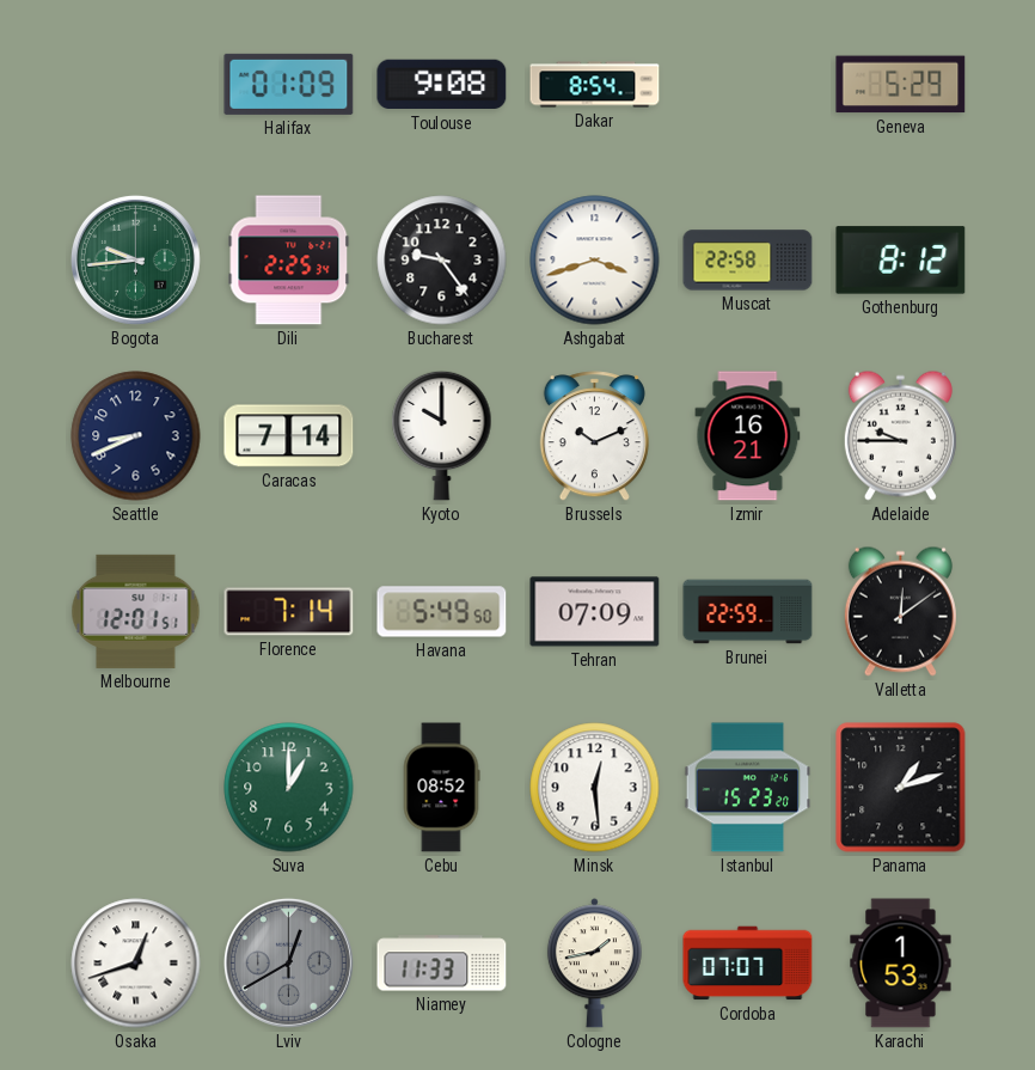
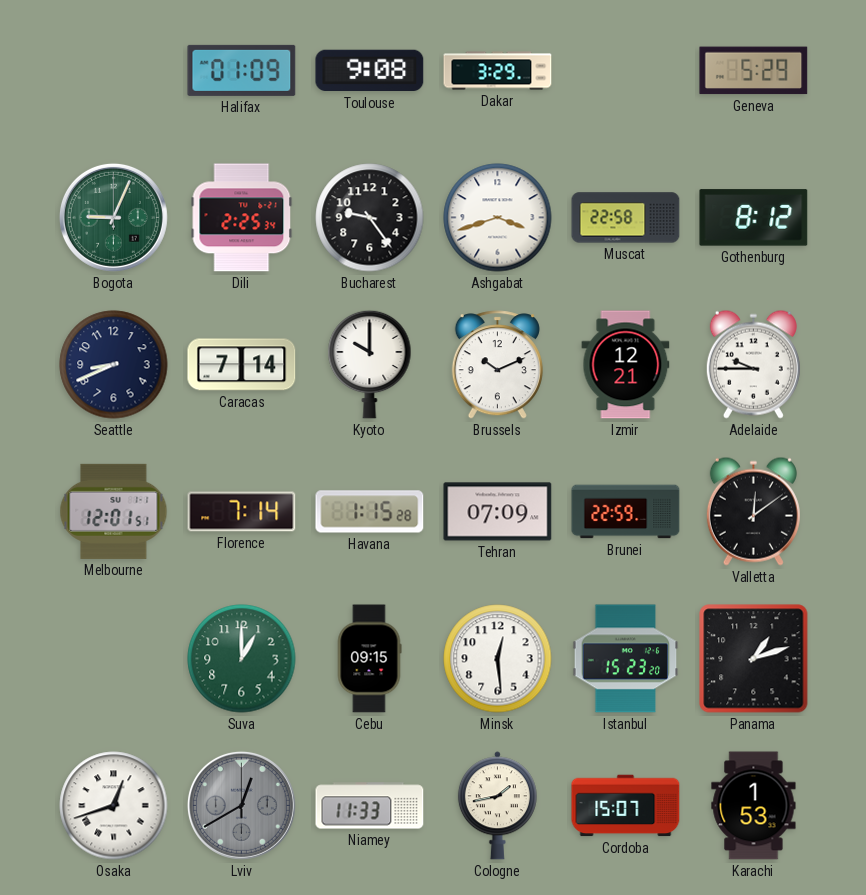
Dakar: 8:54 -> 3:29
Bogota: 9:44 -> 9:04
Izmir: 16:21 -> 12:21
Havana: 5:49 -> 1:15
Cebu: 08:52 -> 09:15
Cordoba: 07:07 -> 15:07
